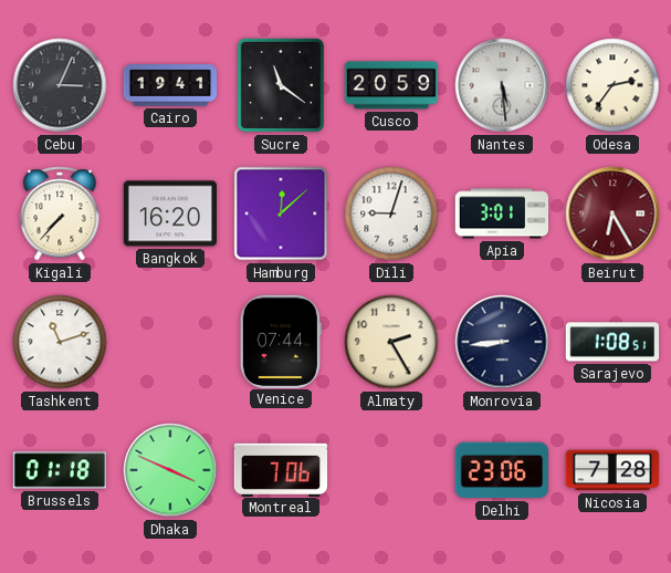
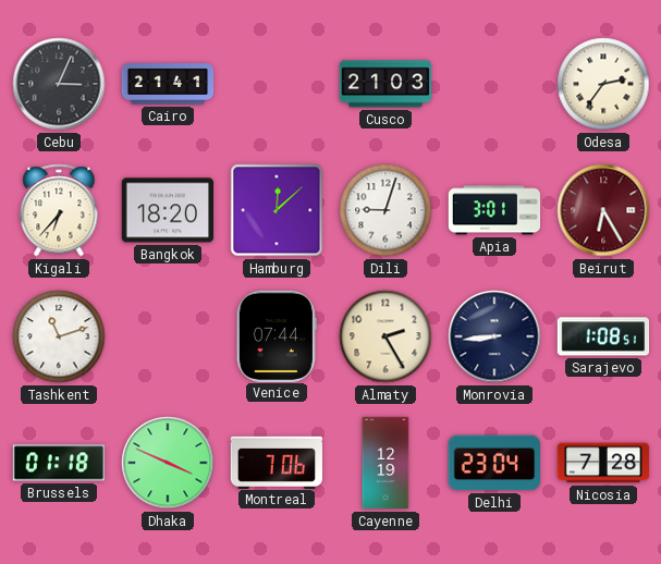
Cairo: 19:41 -> 21:41
Sucre: 11:21 -> none
Cusco: 20:59 -> 21:03
Nantes: 5:29 -> none
Kigali: 7:37 -> 6:37
Bangkok: 16:20 -> 18:20
Cayenne: none -> 12:19
Delhi: 23:06 -> 23:04
